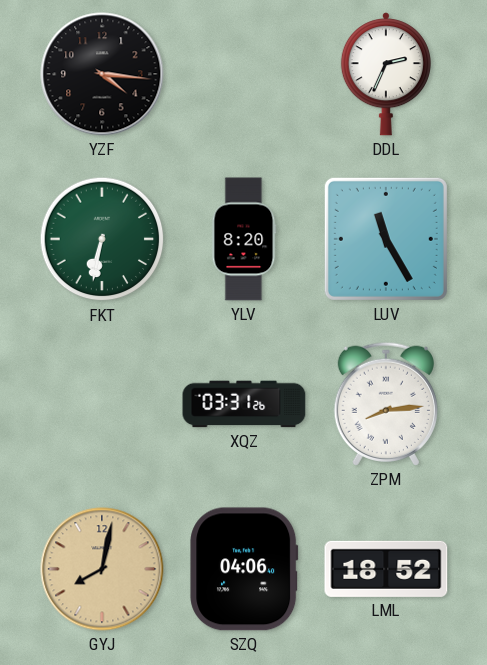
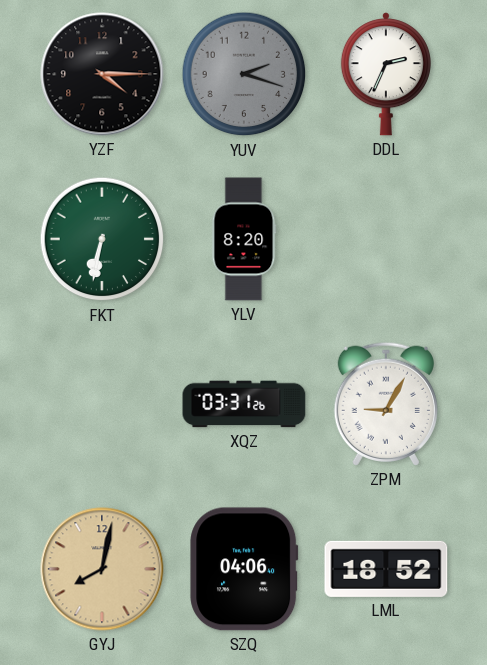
YZF: 4:16 -> 4:15
YUV: none -> 2:18
LUV: 11:25 -> none
ZPM: 8:14 -> 9:05
